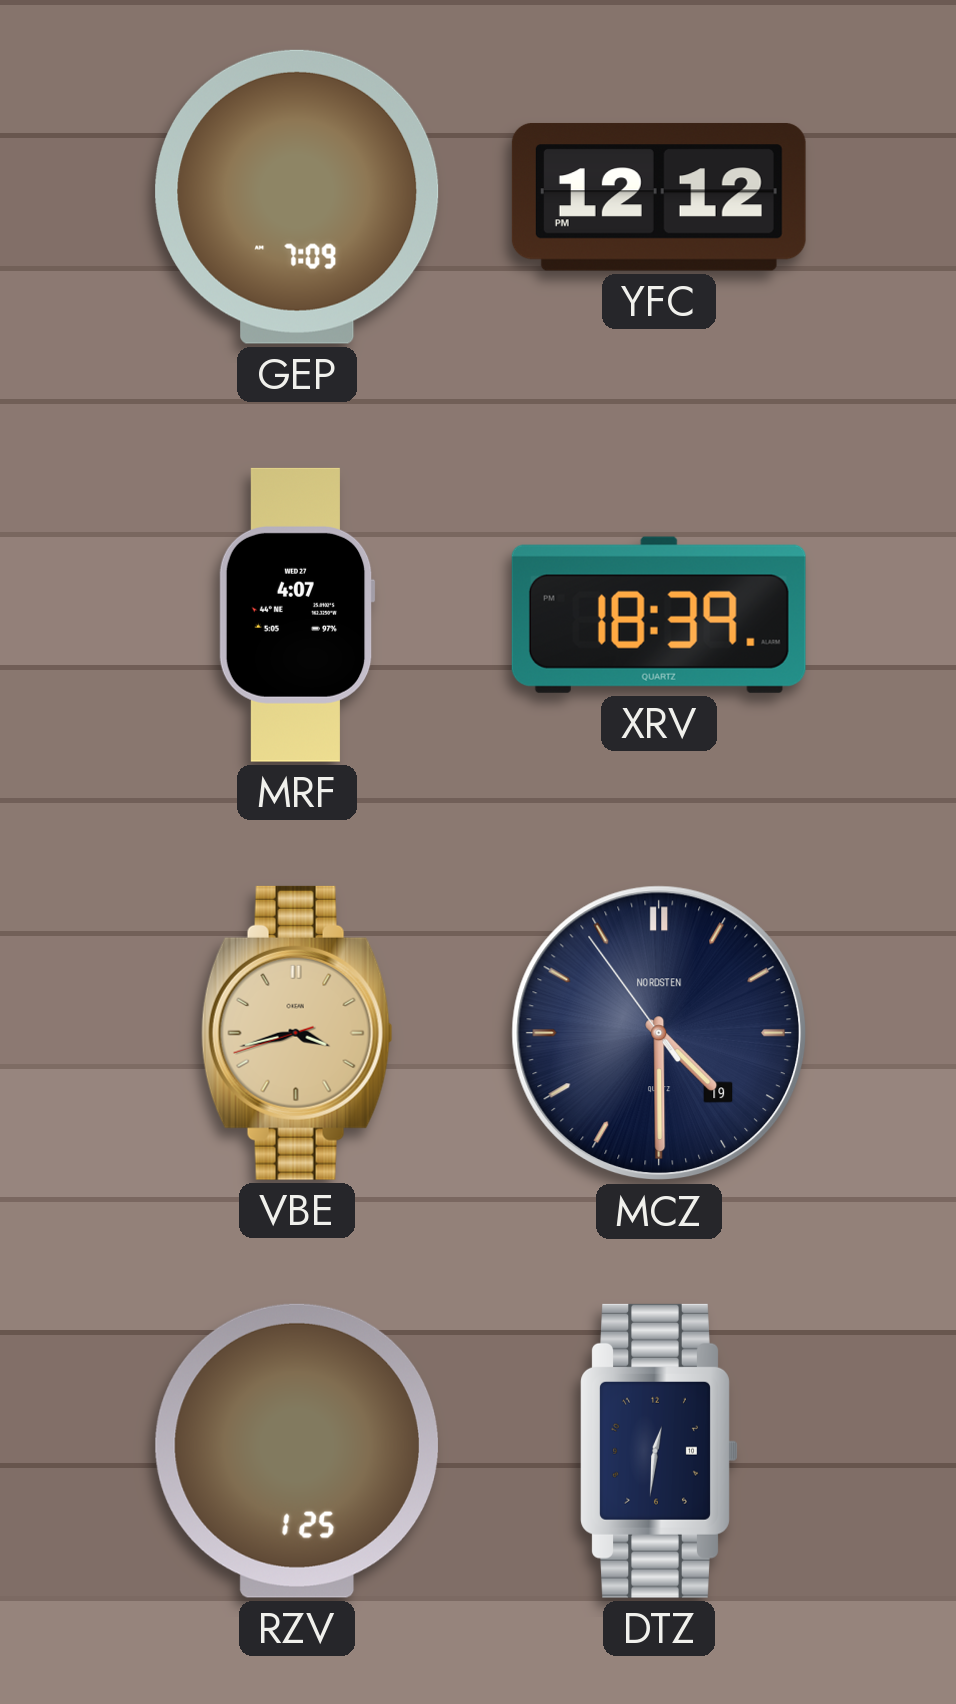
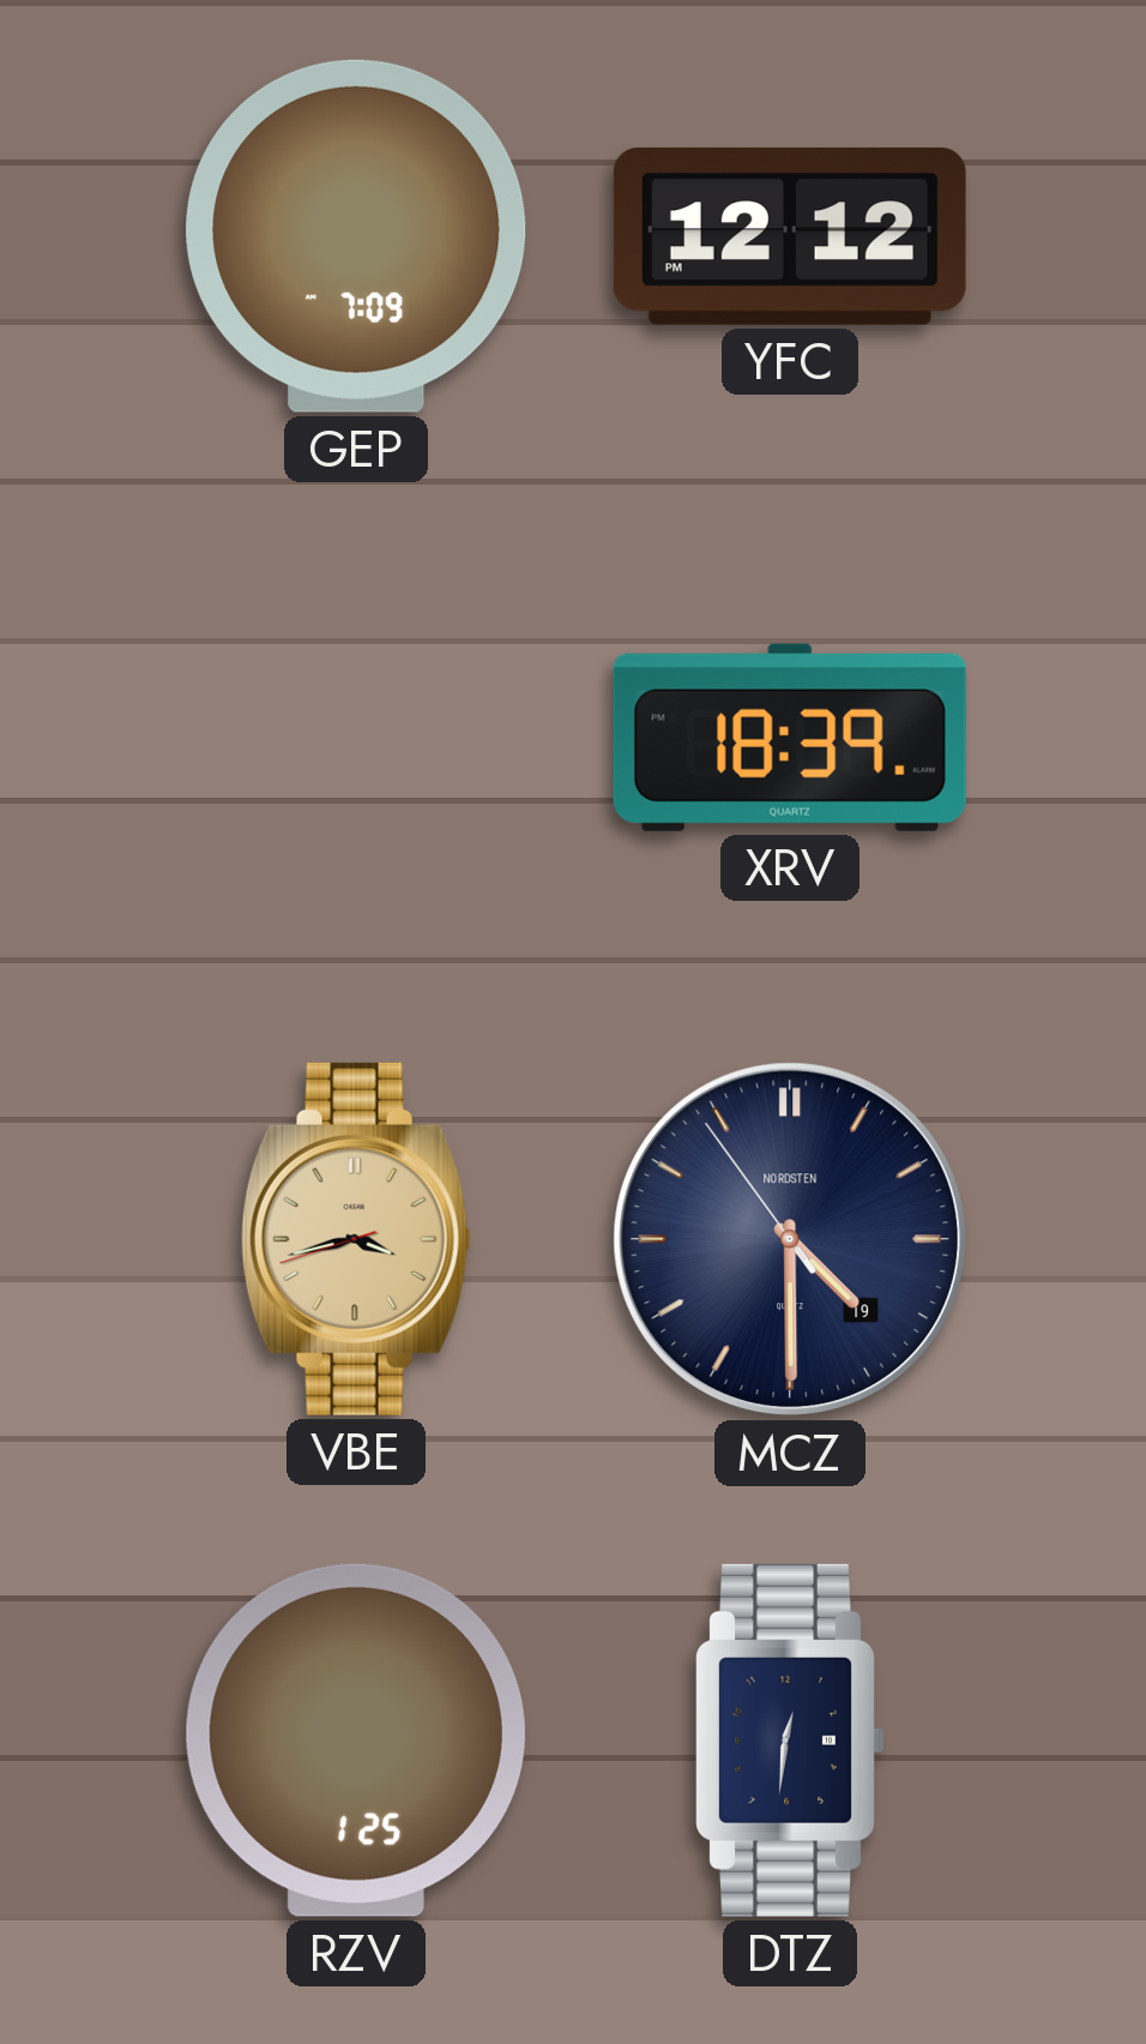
MRF: 4:07 -> none
